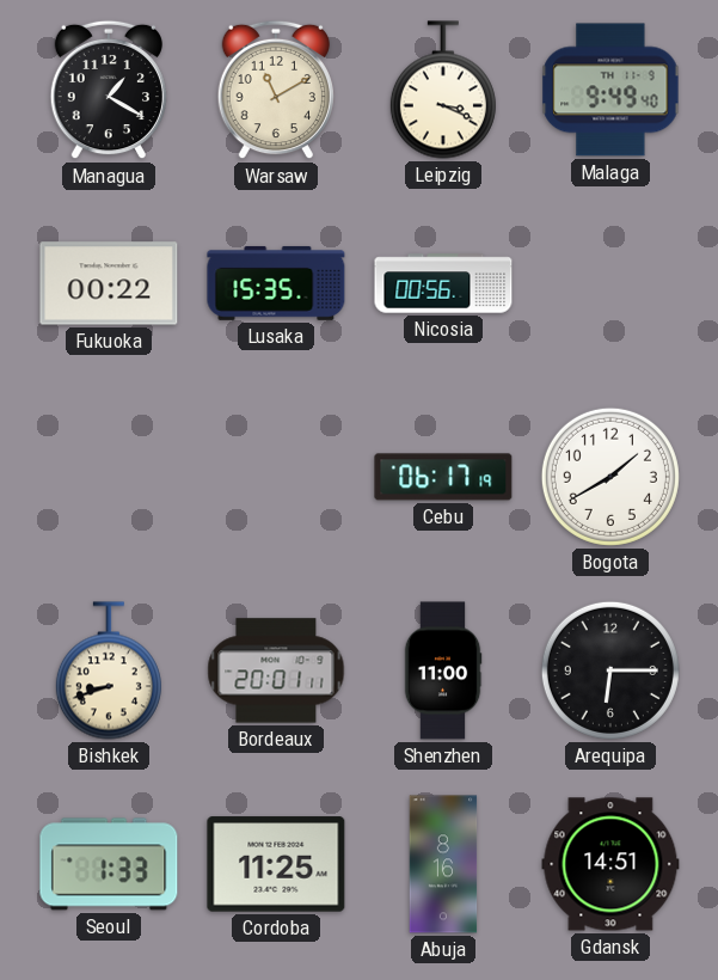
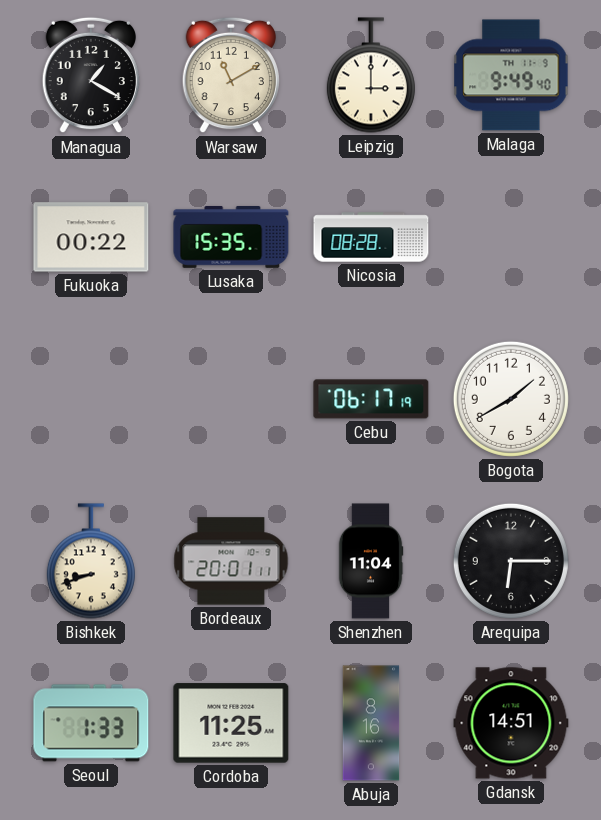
Leipzig: 3:19 -> 3:00
Nicosia: 00:56 -> 08:28
Shenzhen: 11:00 -> 11:04
